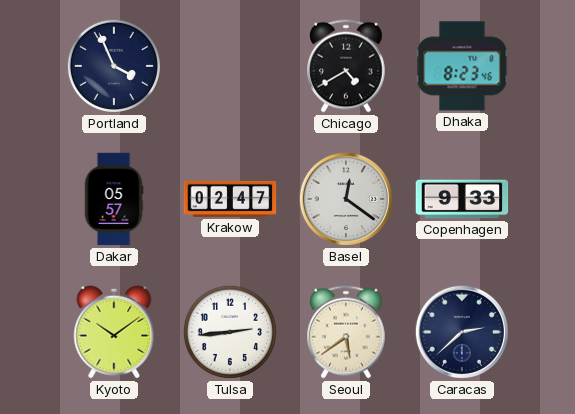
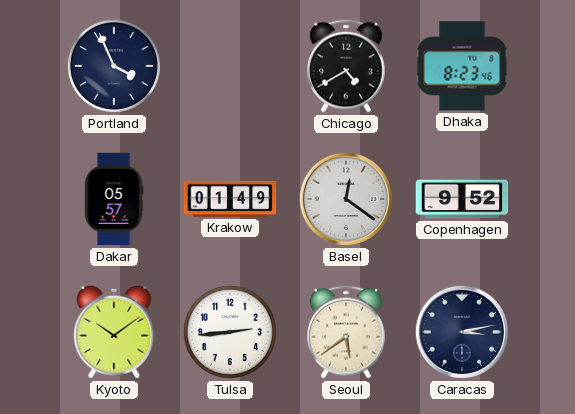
Krakow: 02:47 -> 01:49
Copenhagen: 9:33 -> 9:52
Caracas: 2:38 -> 3:13
